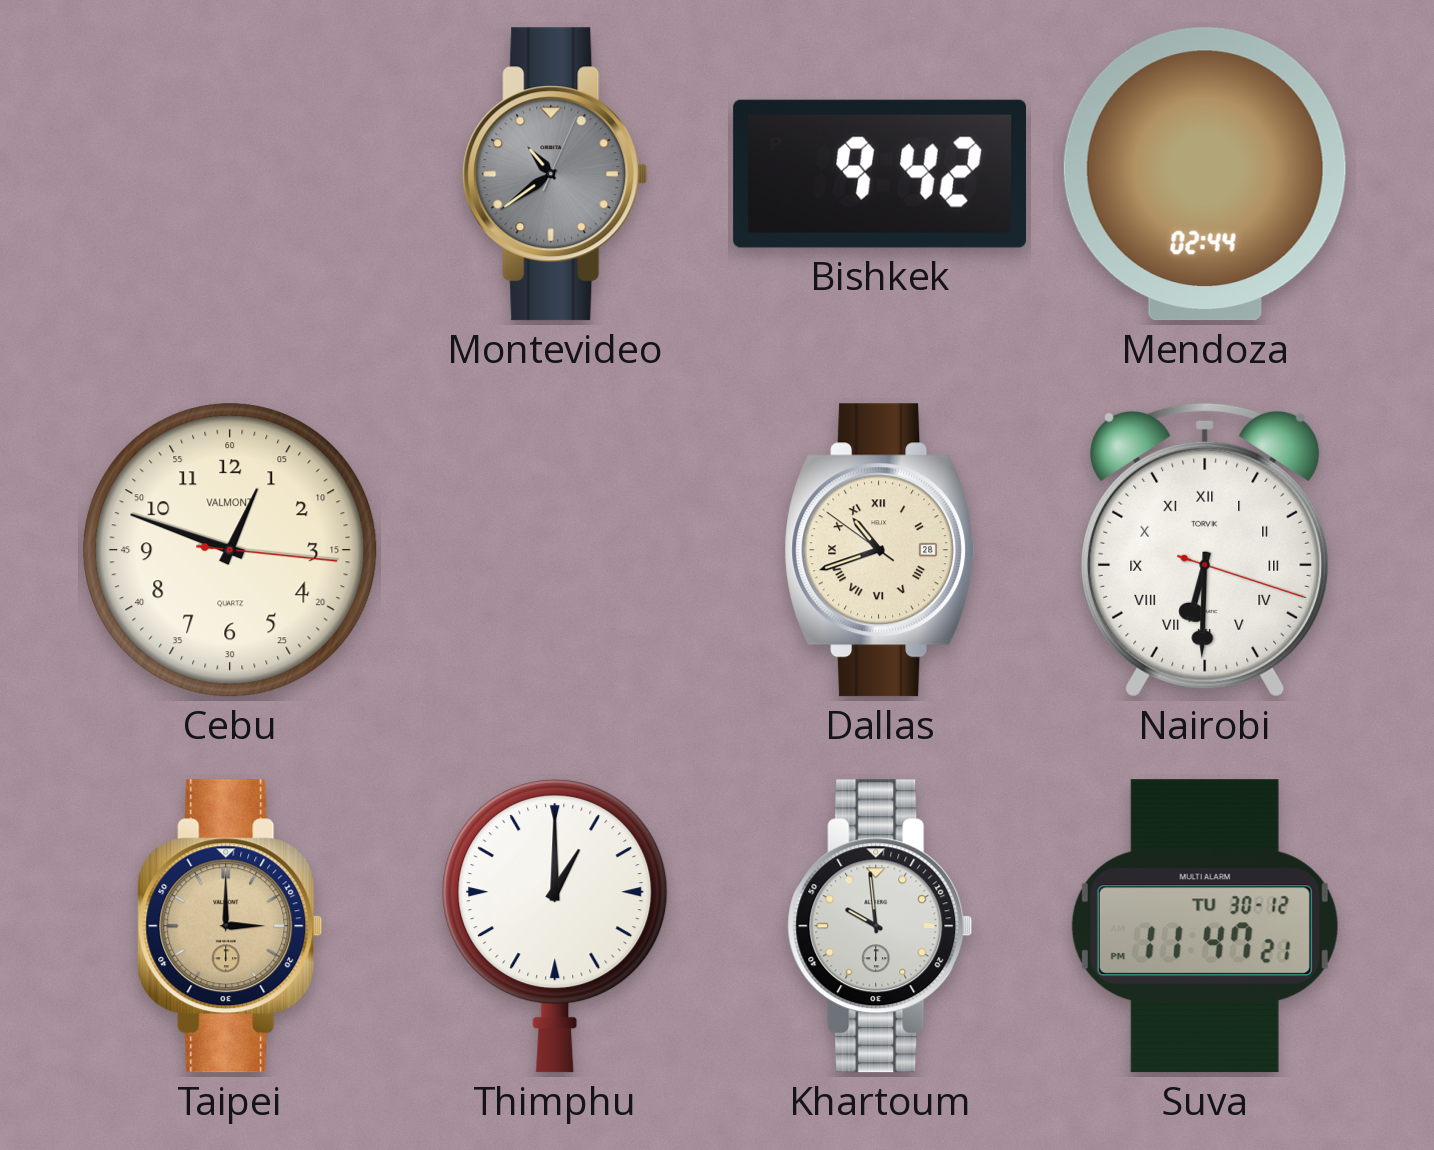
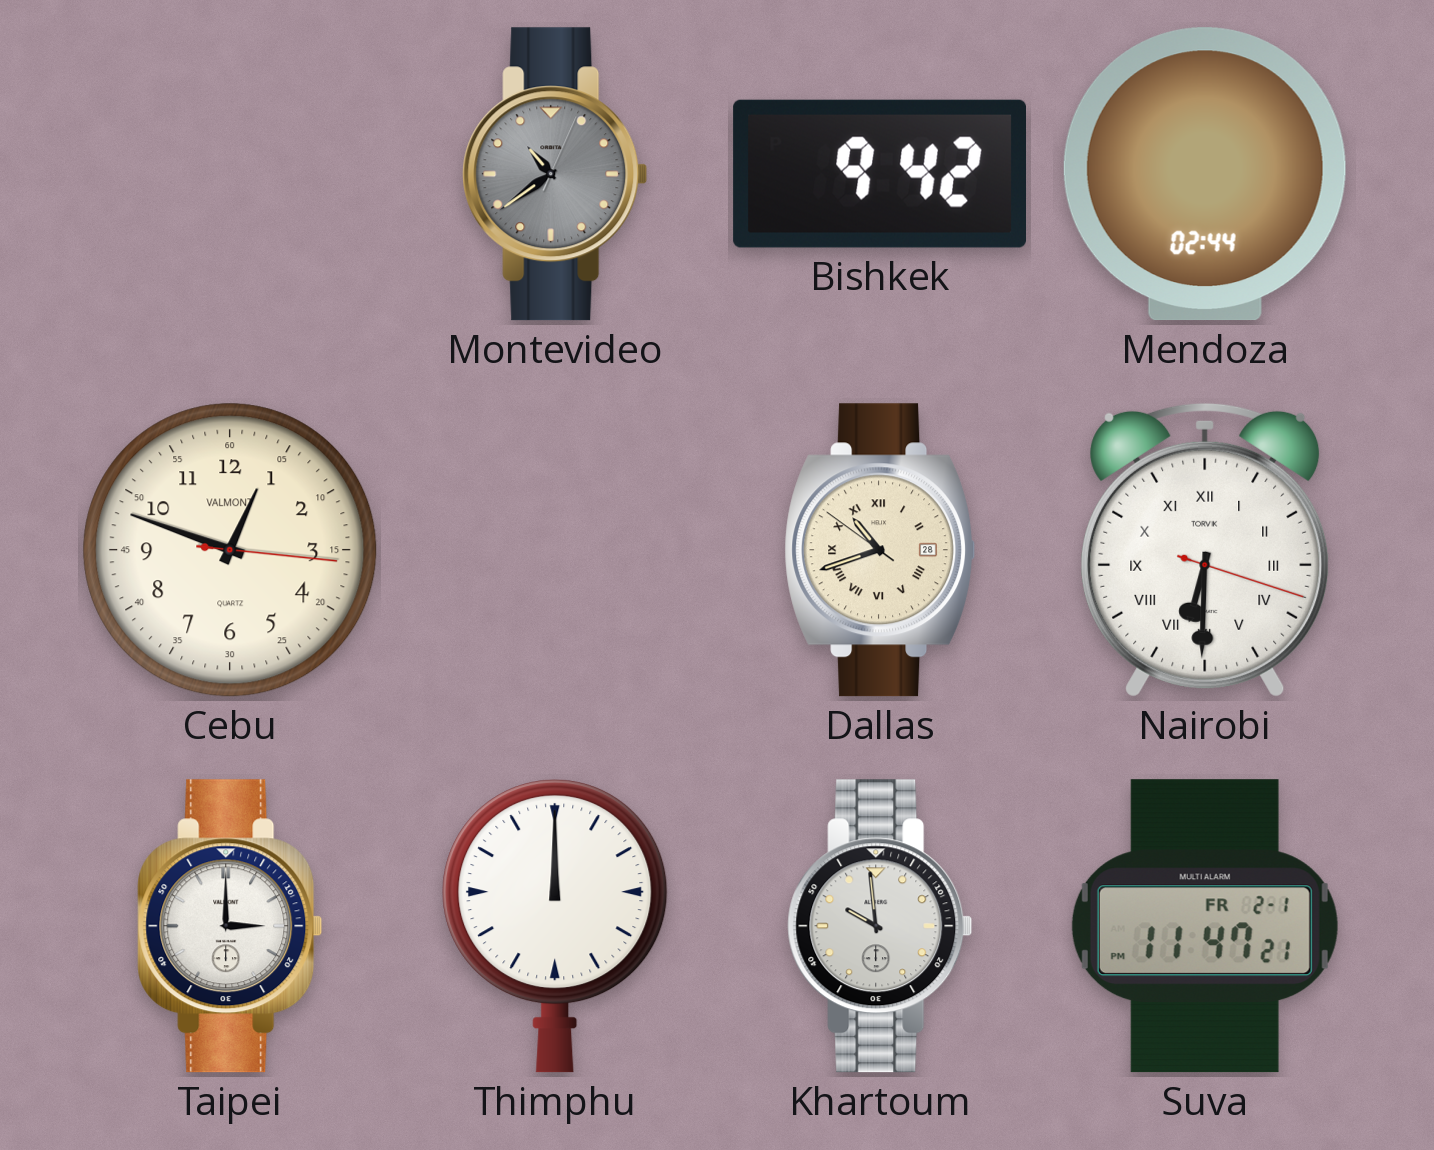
Taipei dial: champagne -> white
Thimphu: 1:00 -> 12:00
Suva date: TU 30-12 -> FR 2-1
